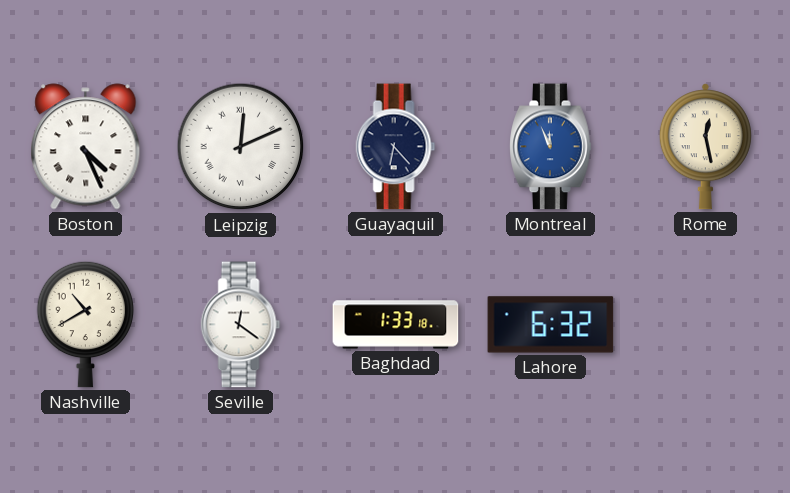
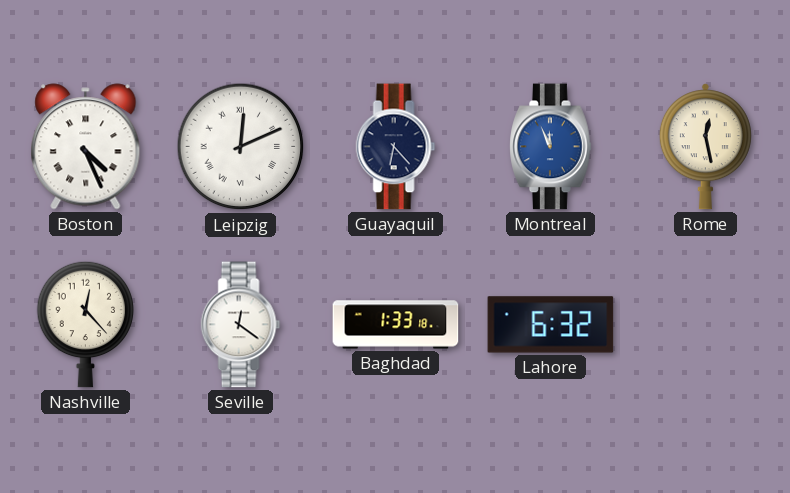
Nashville: 10:40 -> 12:23
